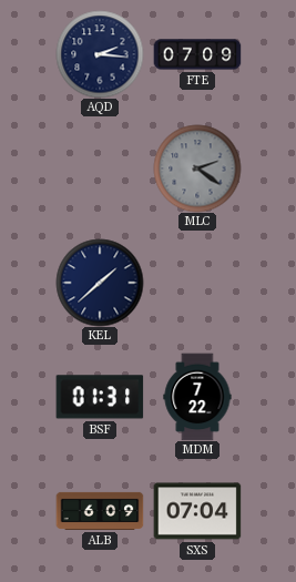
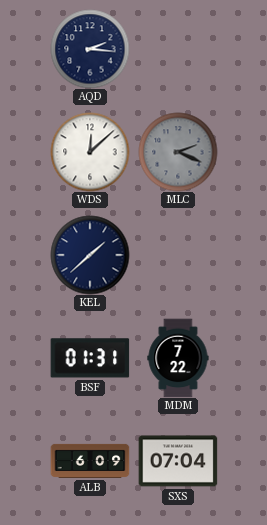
FTE: 07:09 -> none
WDS: none -> 12:08
MLC: 2:21 -> 2:19
